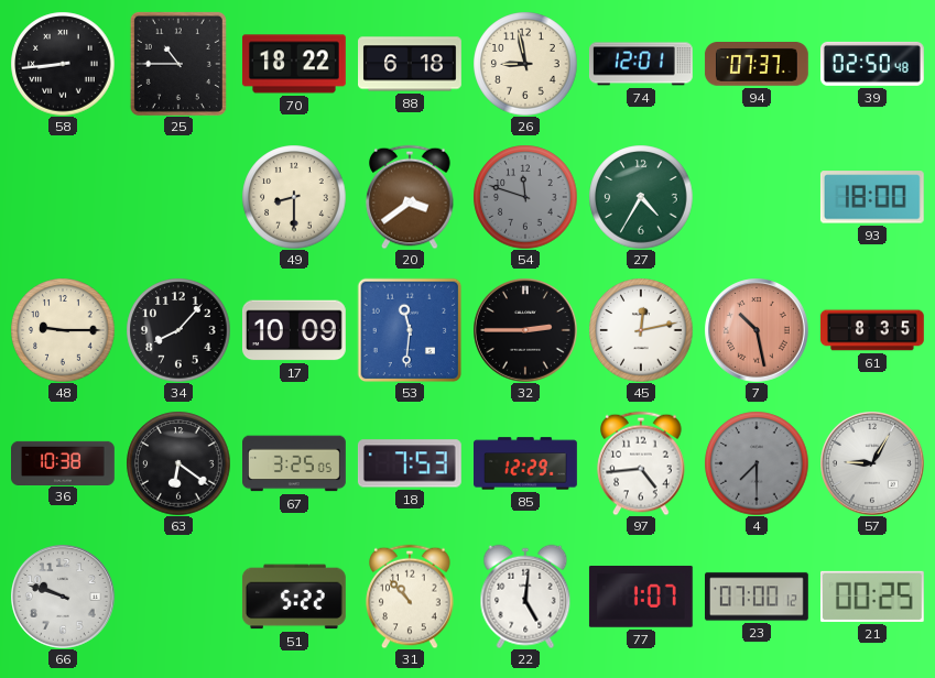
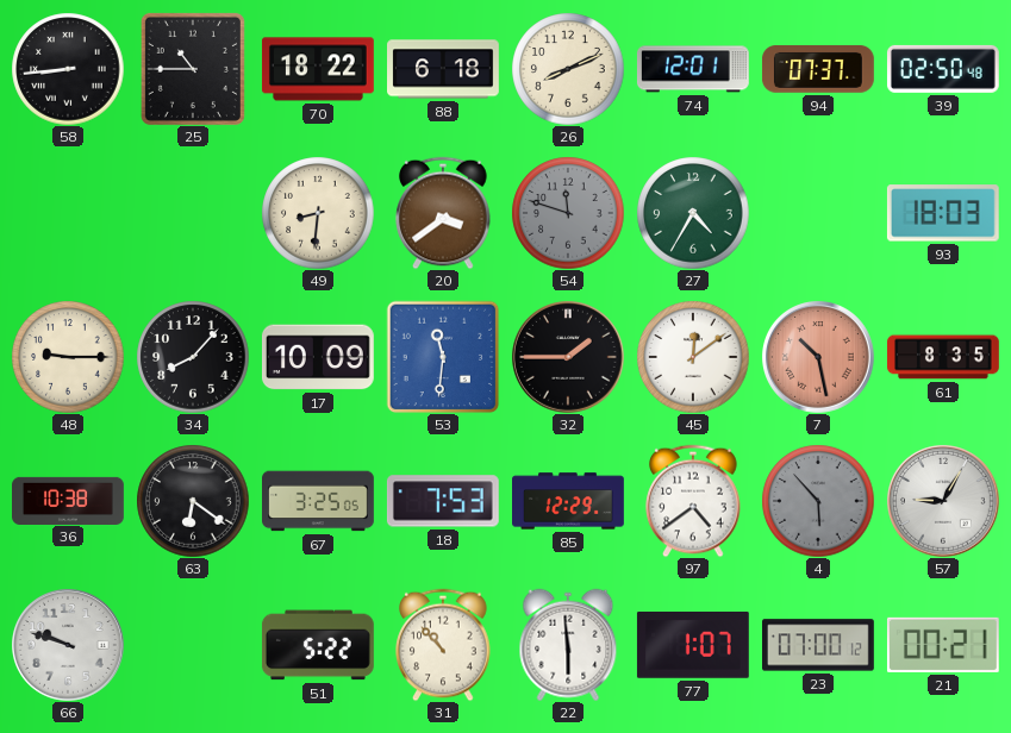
26: 8:58 -> 8:11
49: 8:30 -> 8:31
93: 18:00 -> 18:03
32: 2:45 -> 1:45
45: 12:13 -> 12:09
97: 4:44 -> 4:39
4: 7:30 -> 5:53
22: 5:01 -> 5:59
21: 00:25 -> 00:21
